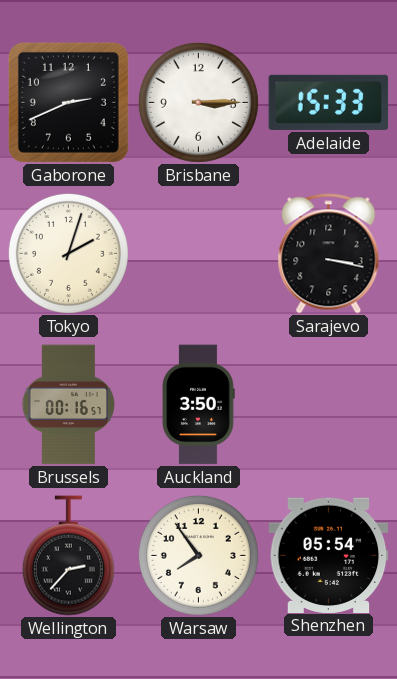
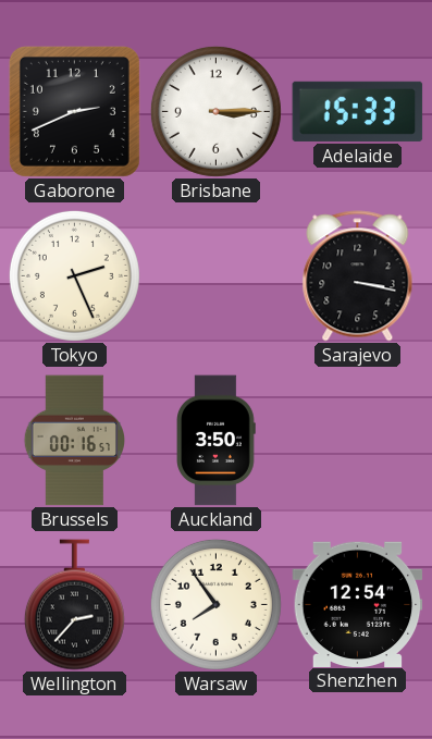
Tokyo: 2:03 -> 2:26
Shenzhen: 05:54 -> 12:54
